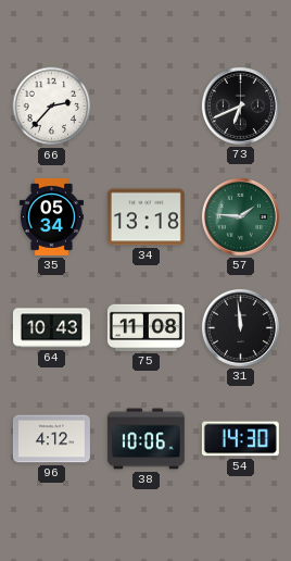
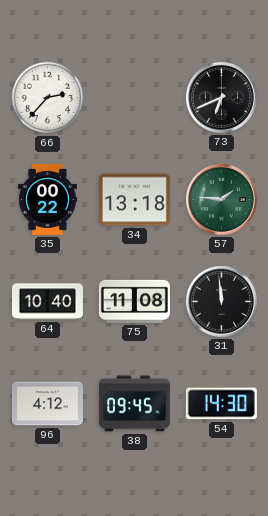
35: 05:34 -> 00:22
64: 10:43 -> 10:40
38: 10:06 -> 09:45
